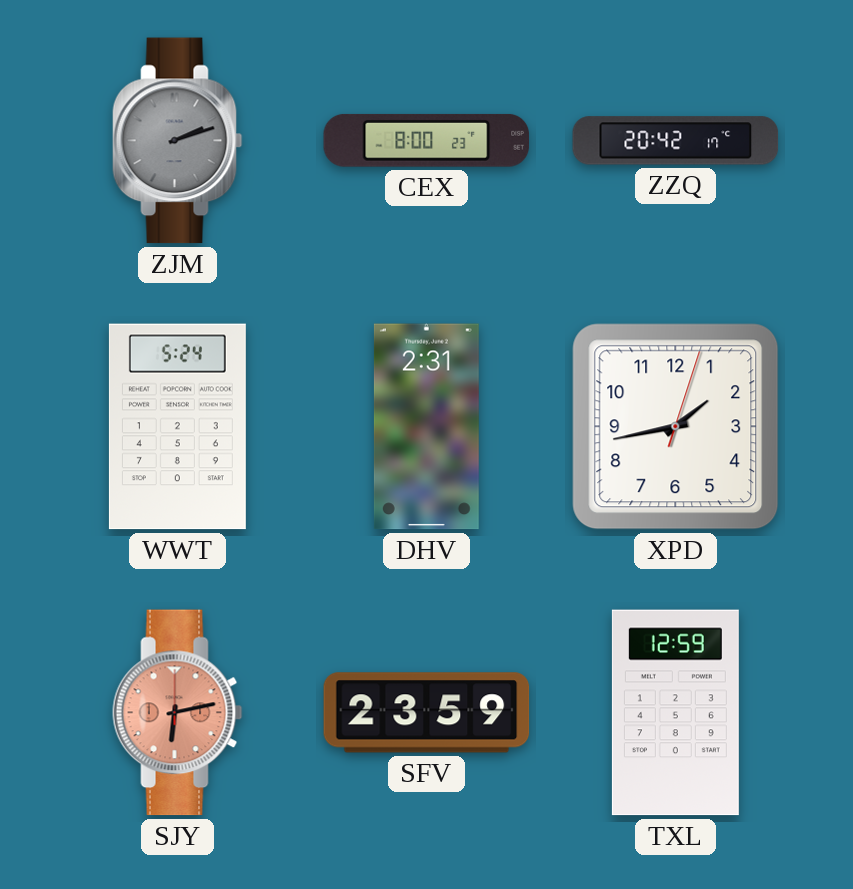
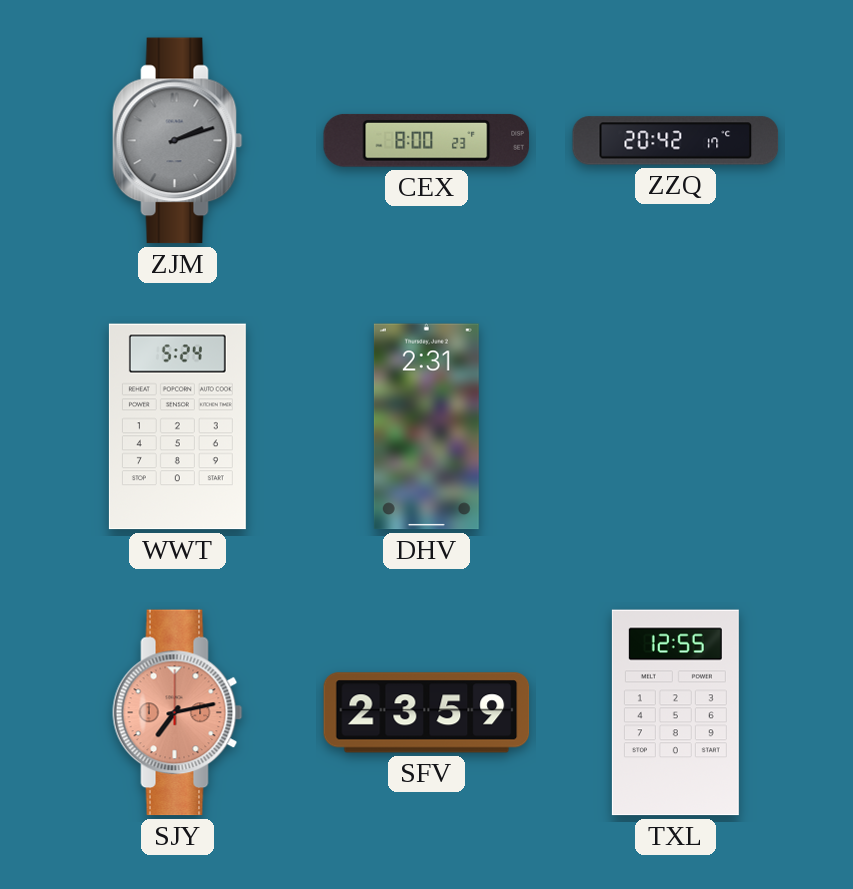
XPD: 1:43 -> none
SJY: 6:13 -> 7:13
TXL: 12:59 -> 12:55
